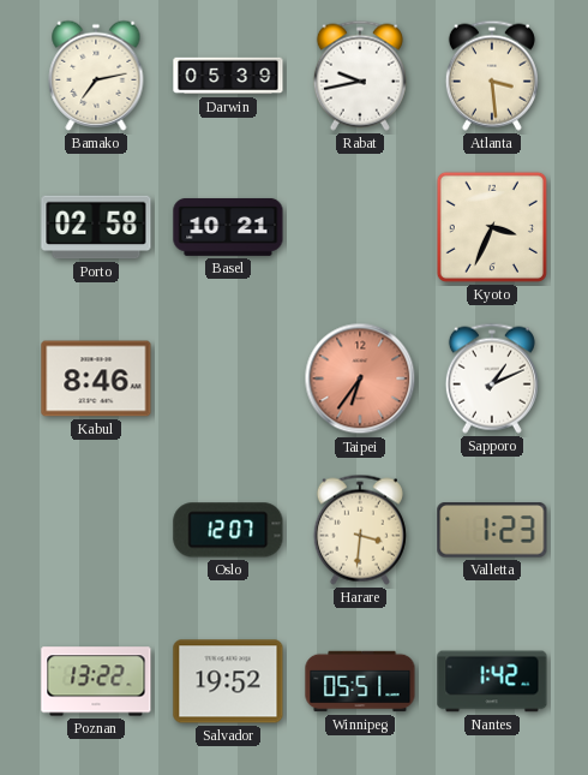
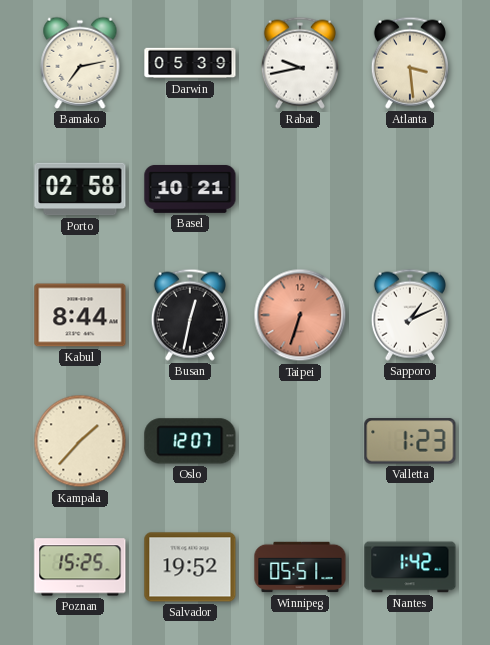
Kyoto: 3:34 -> none
Kabul: 8:46 -> 8:44
Busan: none -> 12:32
Taipei: 6:36 -> 6:33
Kampala: none -> 1:37
Harare: 3:31 -> none
Poznan: 13:22 -> 15:25
